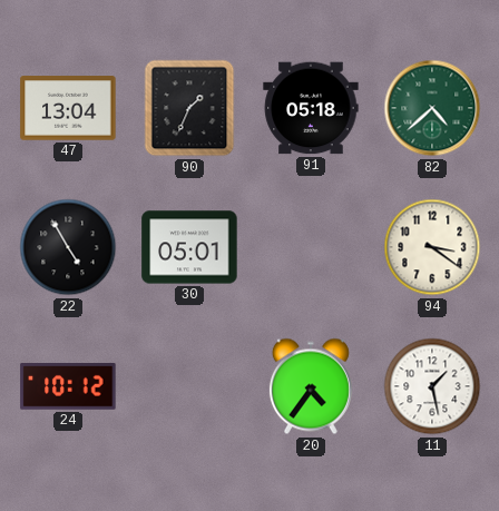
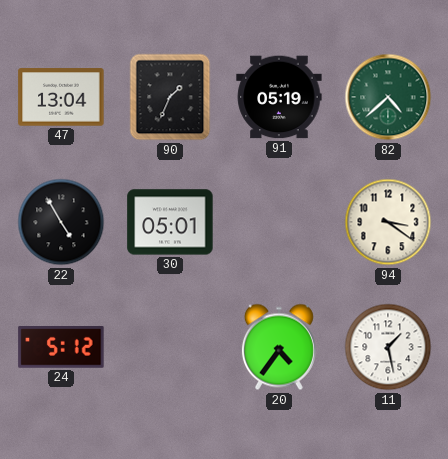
91: 05:18 -> 05:19
24: 10:12 -> 5:12
